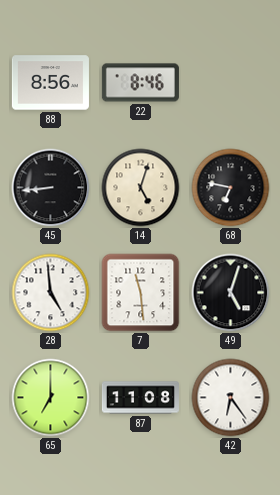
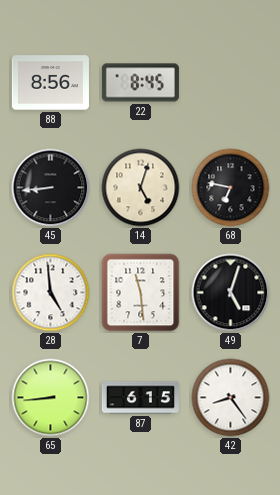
22: 8:46 -> 8:45
65: 7:00 -> 8:44
87: 11:08 -> 6:15
42: 6:24 -> 8:24
